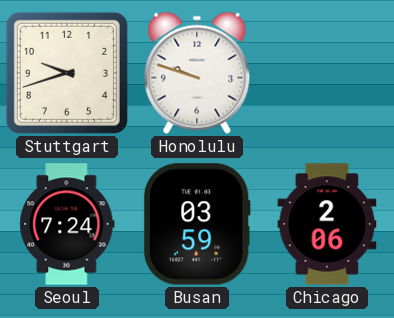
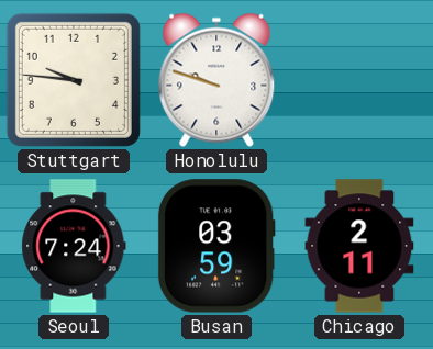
Stuttgart: 9:42 -> 9:46
Chicago: 2:06 -> 2:11
